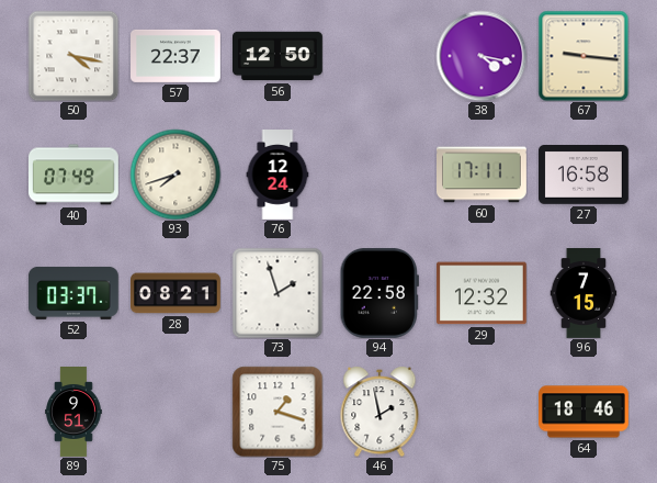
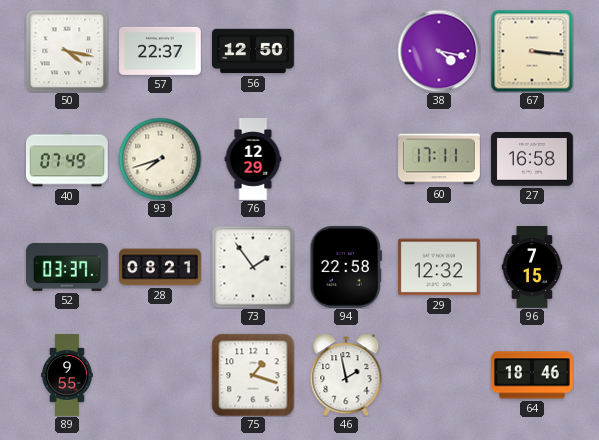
67: 9:16 -> 3:16
76: 12:24 -> 12:29
73: 1:57 -> 1:54
89: 9:51 -> 9:55
